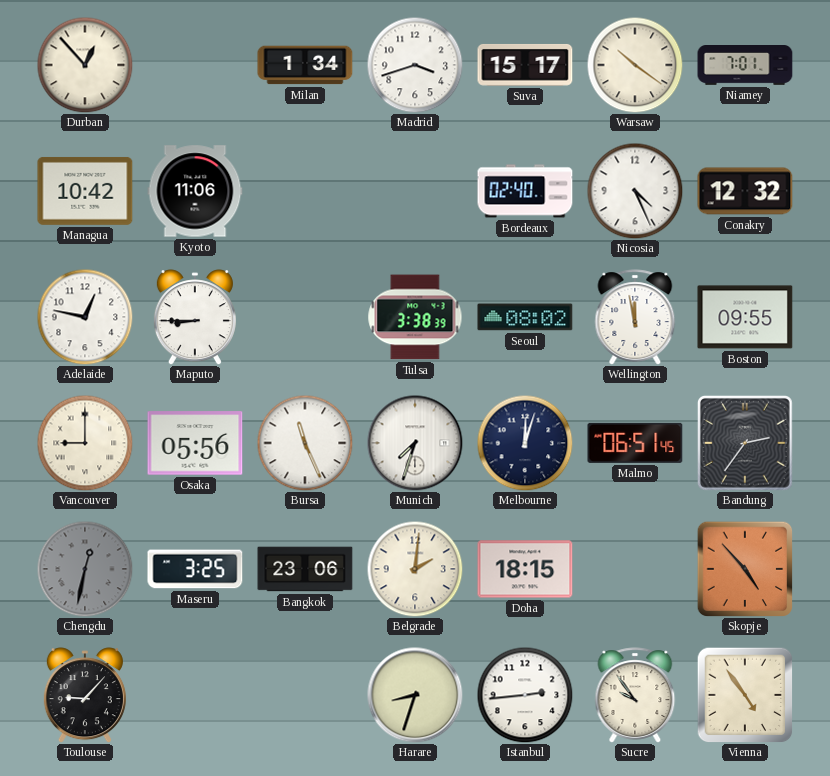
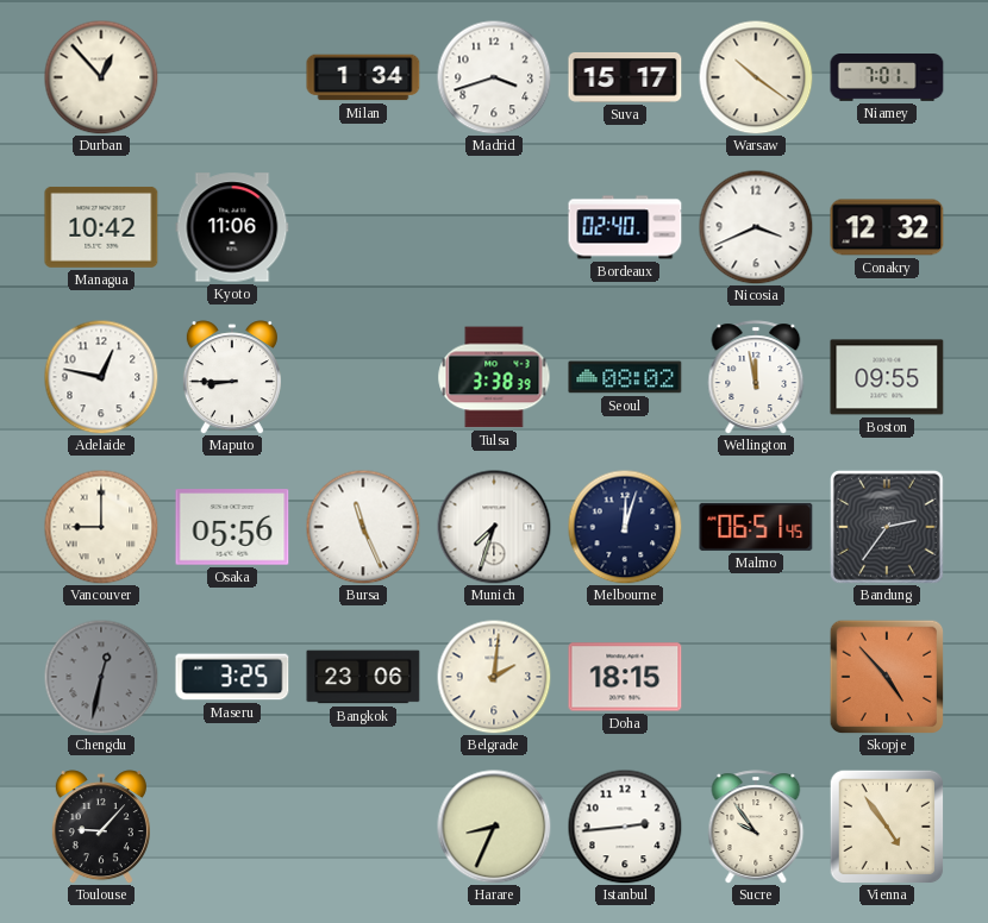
Nicosia: 4:26 -> 3:41
Harare: 8:33 -> 8:34
